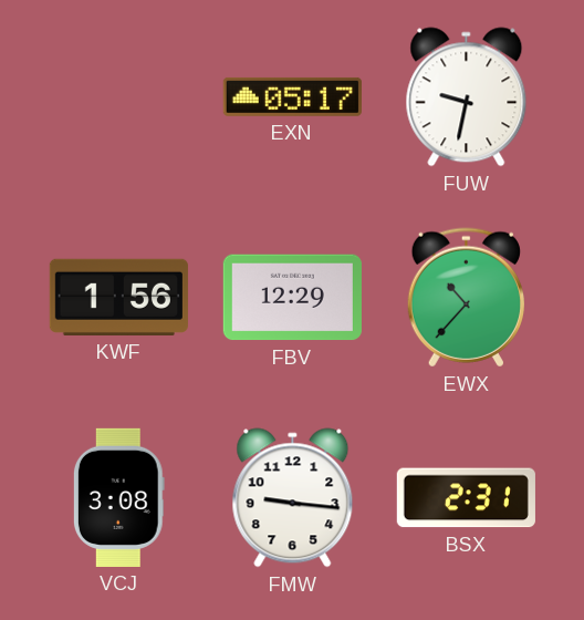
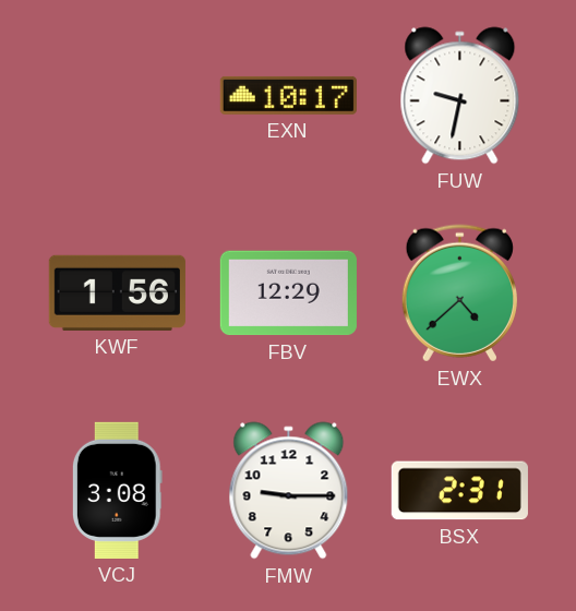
EXN: 05:17 -> 10:17
EWX: 10:37 -> 4:38
FMW: 9:16 -> 9:15
